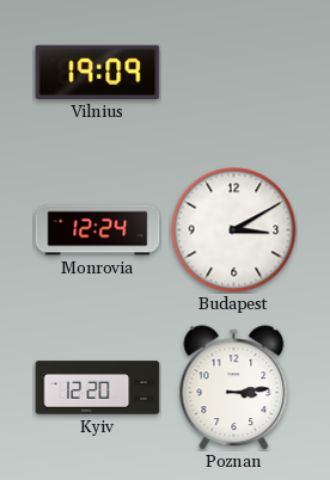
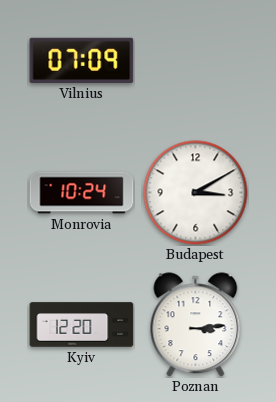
Vilnius: 19:09 -> 07:09
Monrovia: 12:24 -> 10:24
